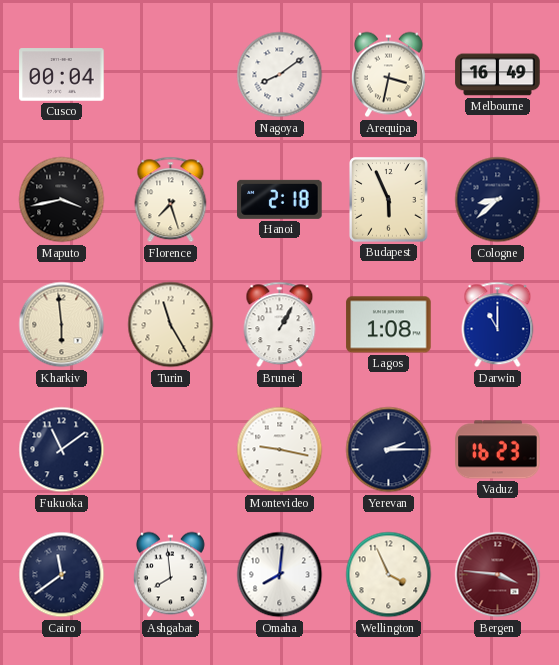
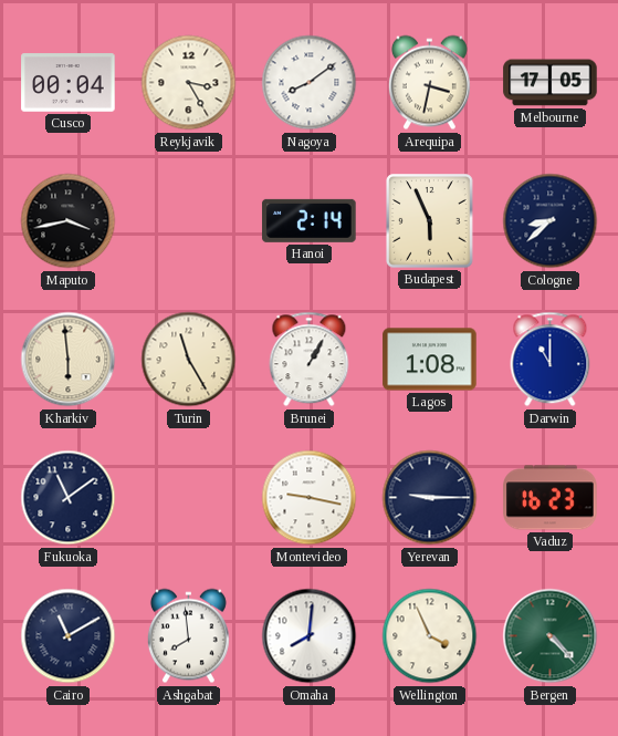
Reykjavik: none -> 3:25
Melbourne: 16:49 -> 17:05
Florence: 7:27 -> none
Hanoi: 2:18 -> 2:14
Yerevan: 2:15 -> 9:15
Cairo: 11:39 -> 11:10
Bergen: 3:46 -> 4:23
Bergen dial: burgundy -> green
